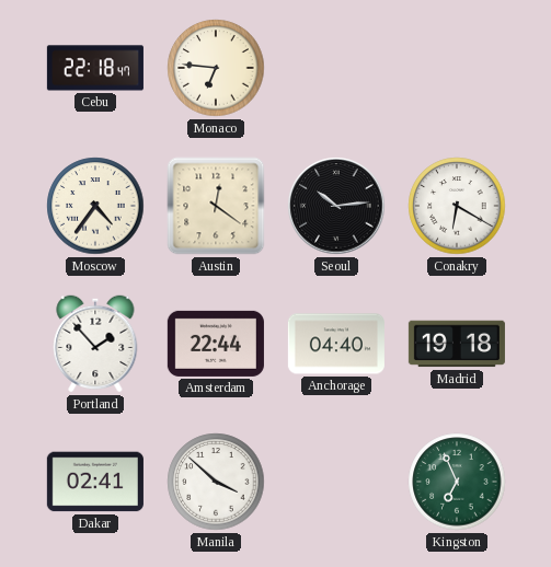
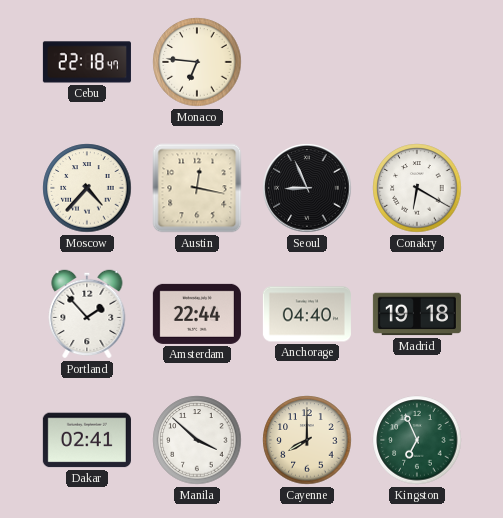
Moscow: 4:36 -> 4:37
Austin: 12:21 -> 12:17
Seoul: 10:14 -> 8:56
Cayenne: none -> 8:00
